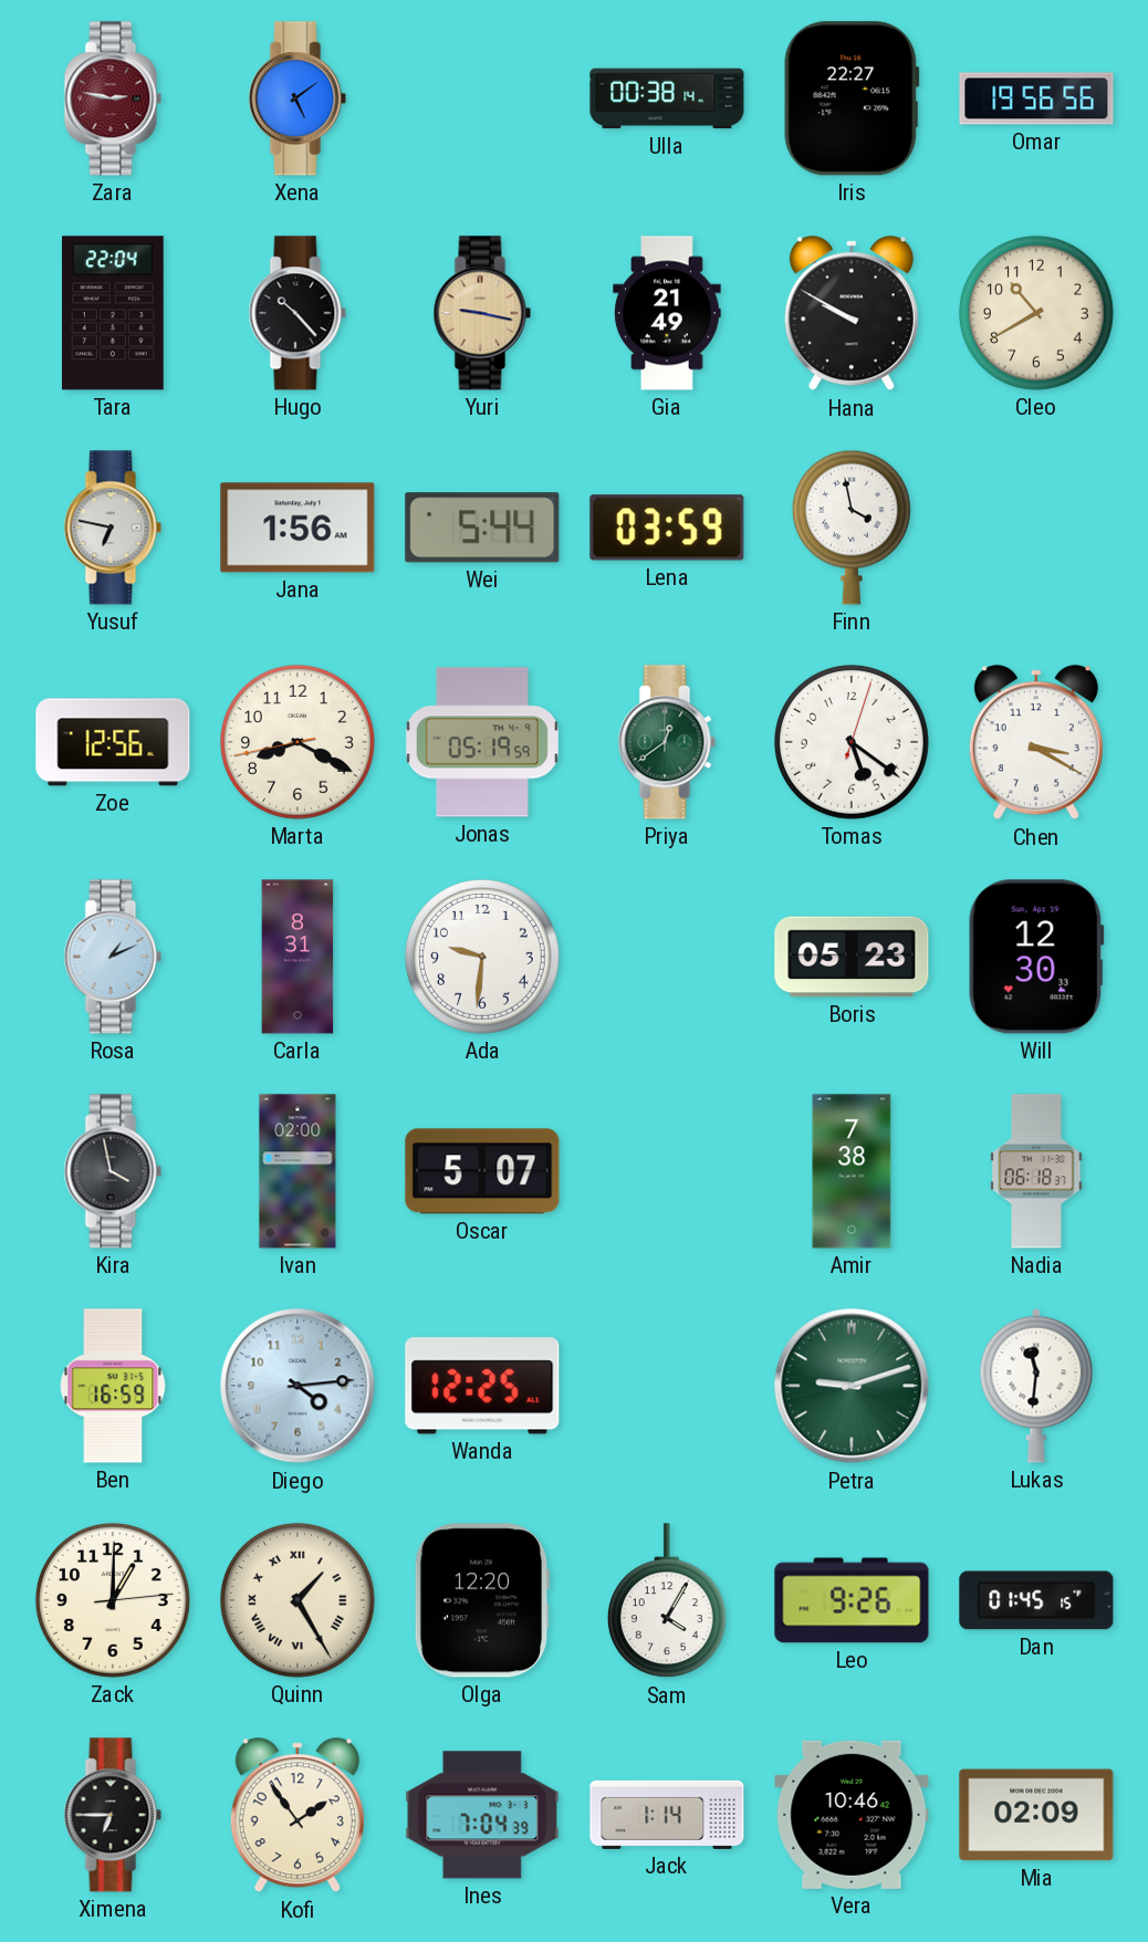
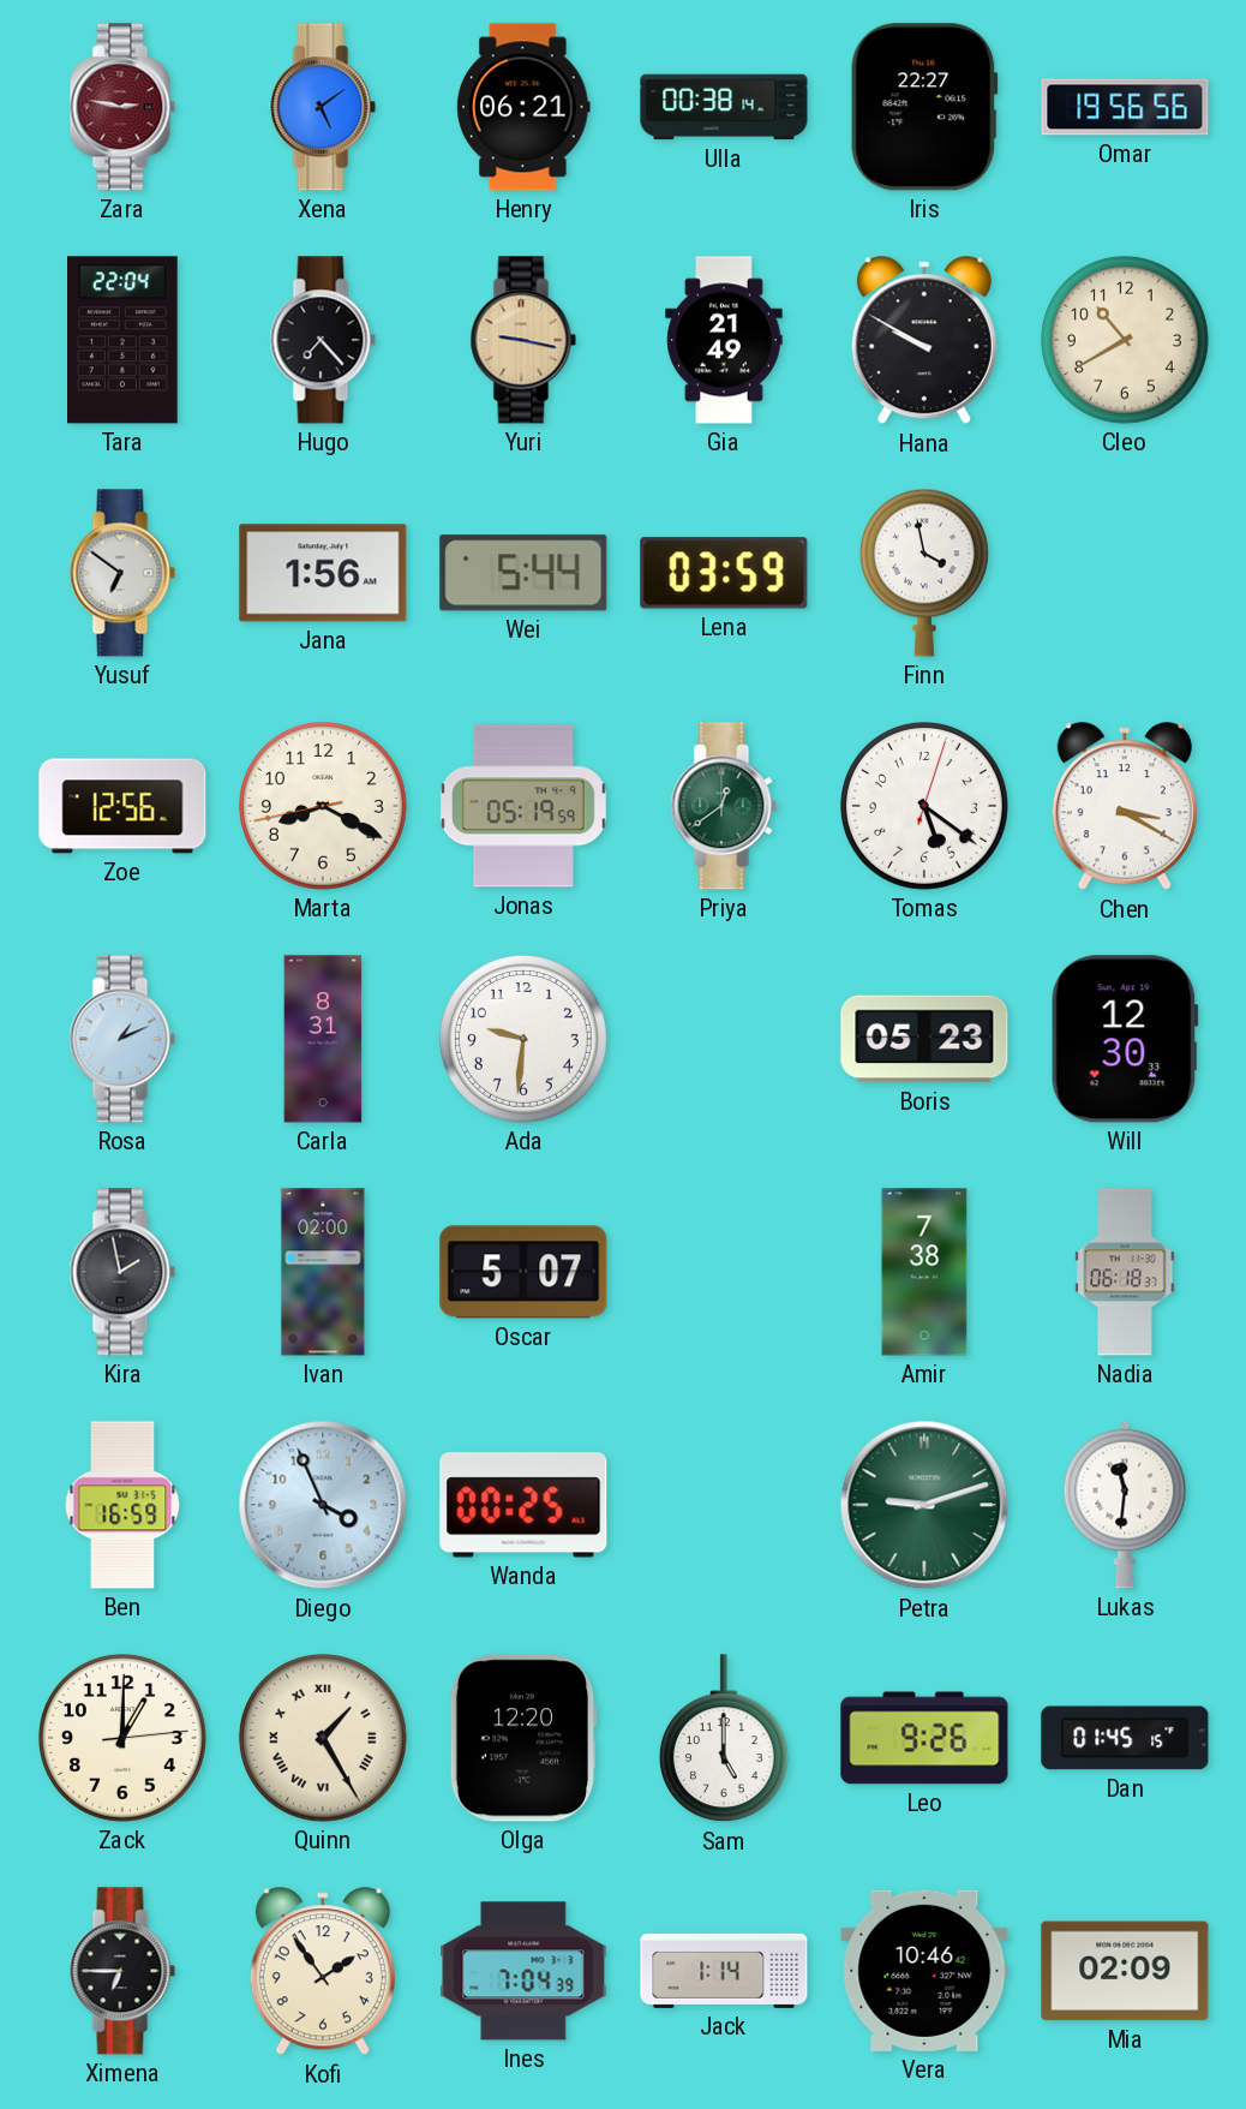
Henry: none -> 06:21
Hugo: 10:23 -> 7:23
Yusuf: 6:47 -> 6:51
Kira: 3:58 -> 1:58
Diego: 4:14 -> 3:56
Wanda: 12:25 -> 00:25
Sam: 4:05 -> 5:00
